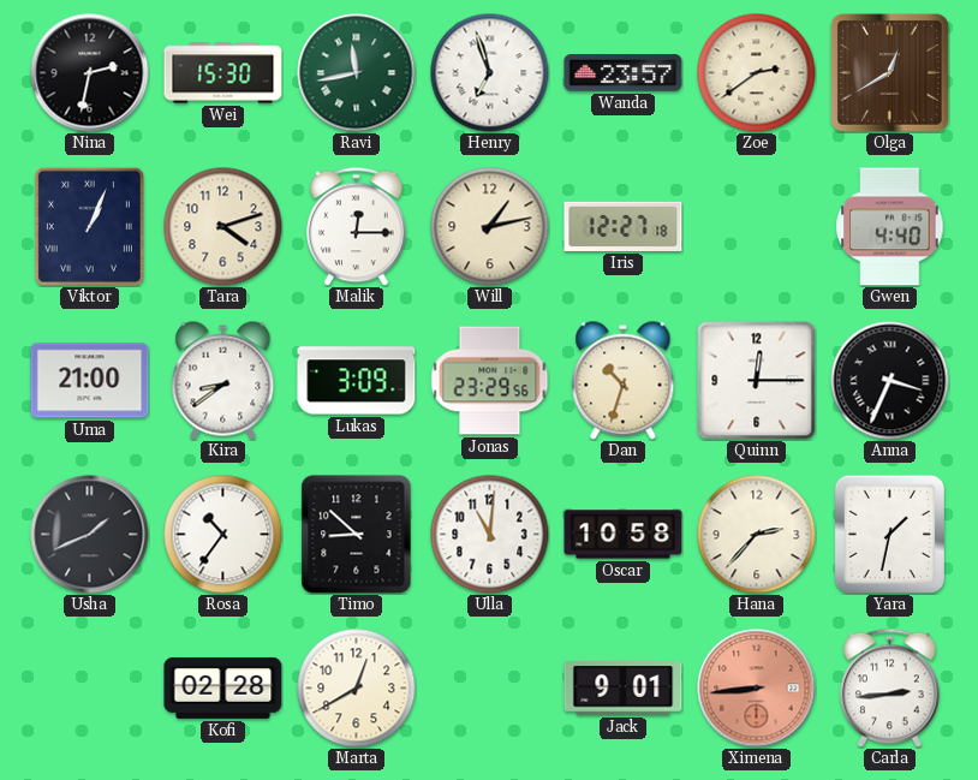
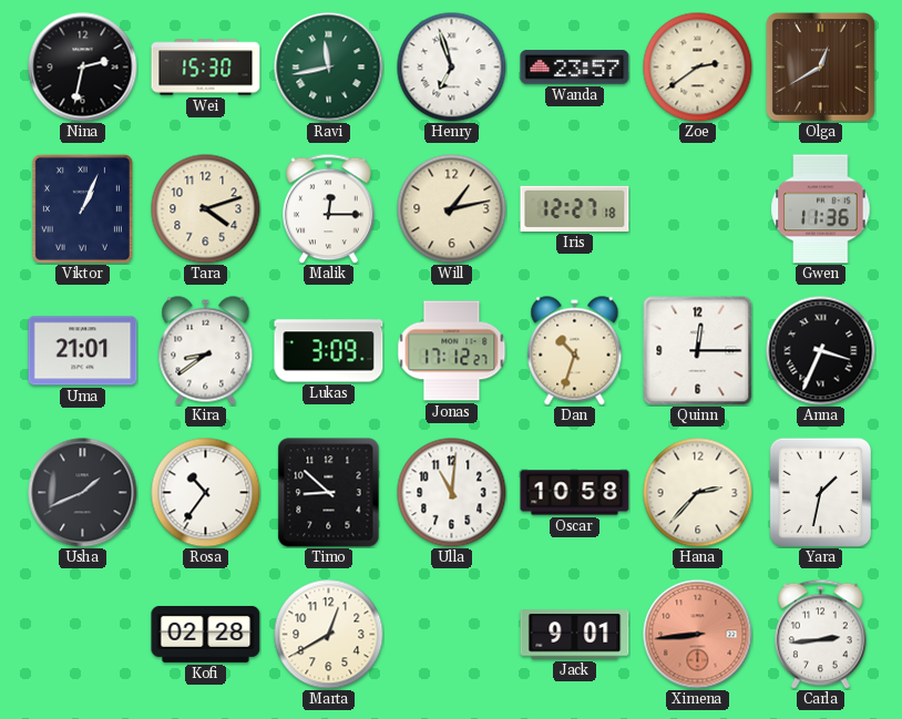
Gwen: 4:40 -> 11:36
Uma: 21:00 -> 21:01
Jonas: 23:29 -> 17:12
